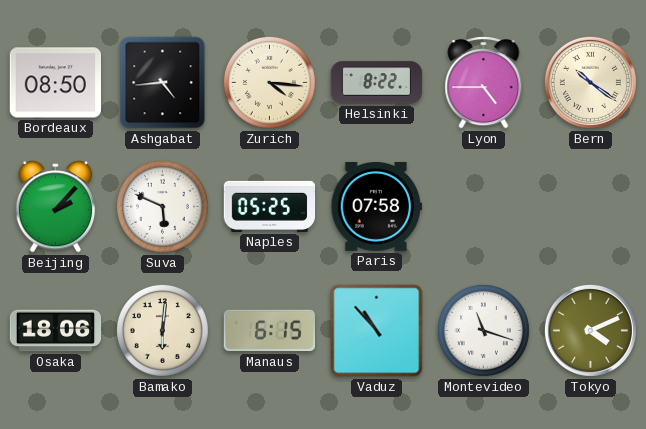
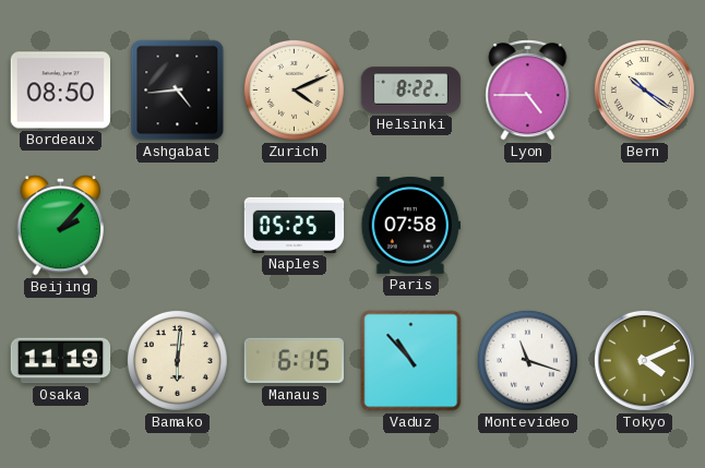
Zurich: 4:16 -> 4:11
Suva: 5:49 -> none
Osaka: 18:06 -> 11:19
